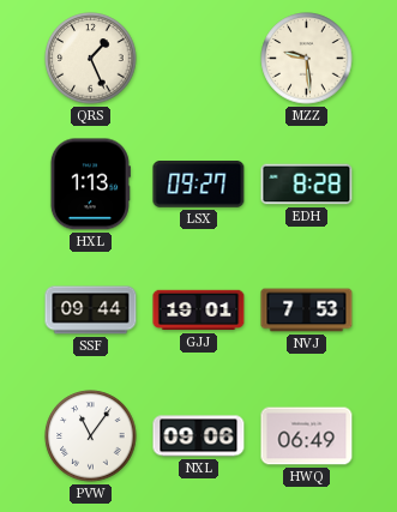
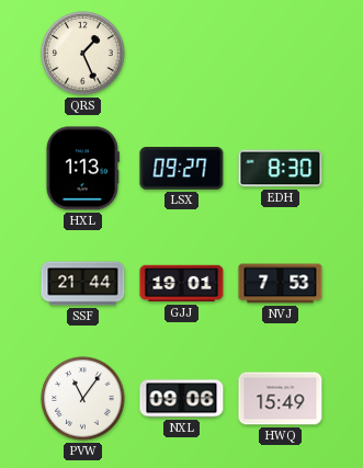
MZZ: 9:29 -> none
EDH: 8:28 -> 8:30
SSF: 09:44 -> 21:44
HWQ: 06:49 -> 15:49
